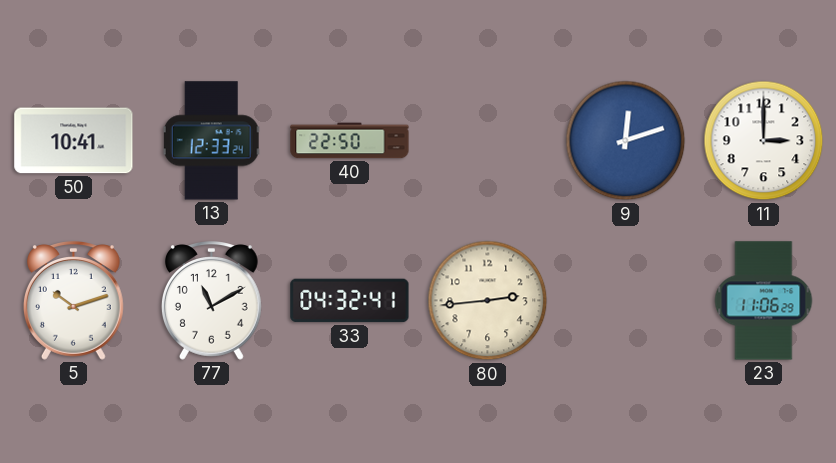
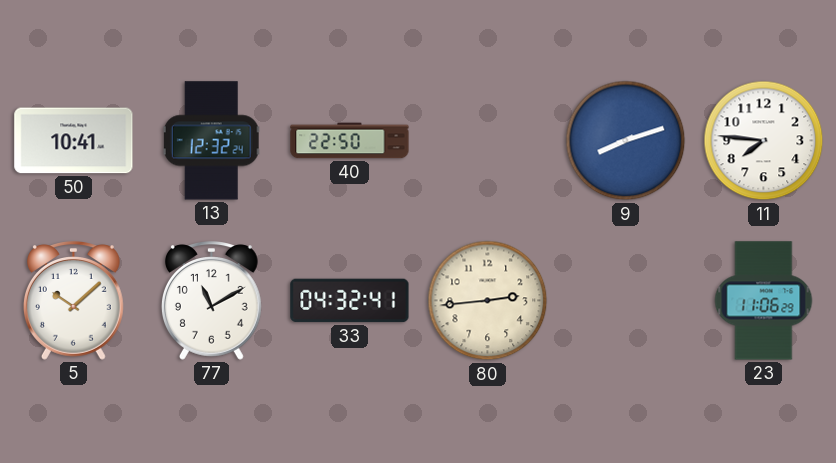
13: 12:33 -> 12:32
9: 12:12 -> 8:12
11: 3:00 -> 7:46
5: 10:12 -> 10:08
